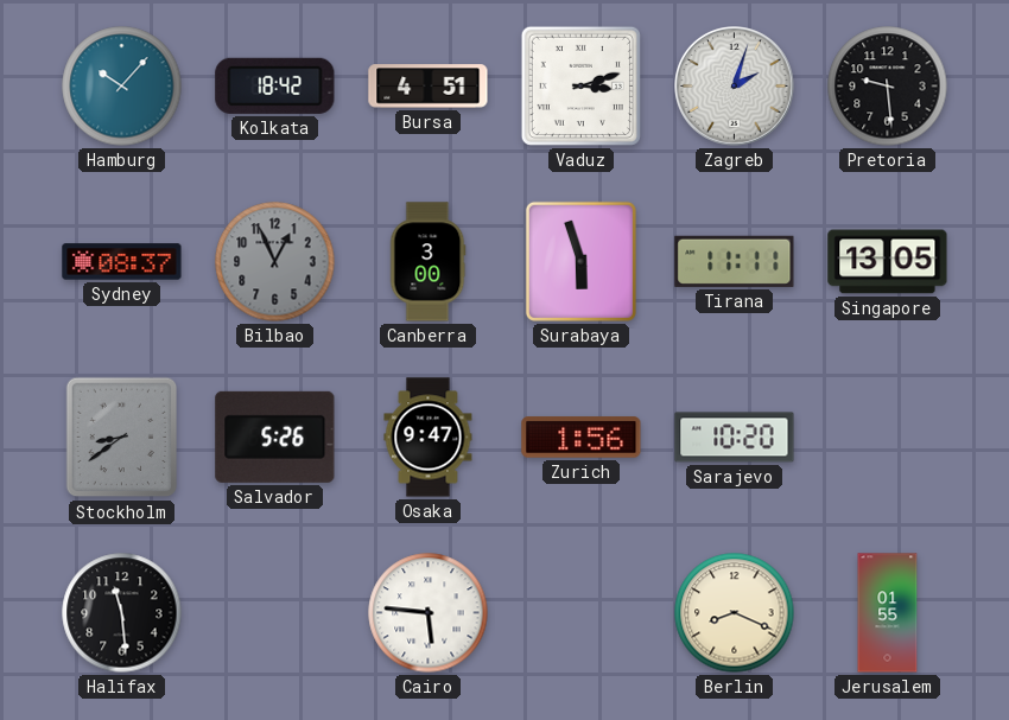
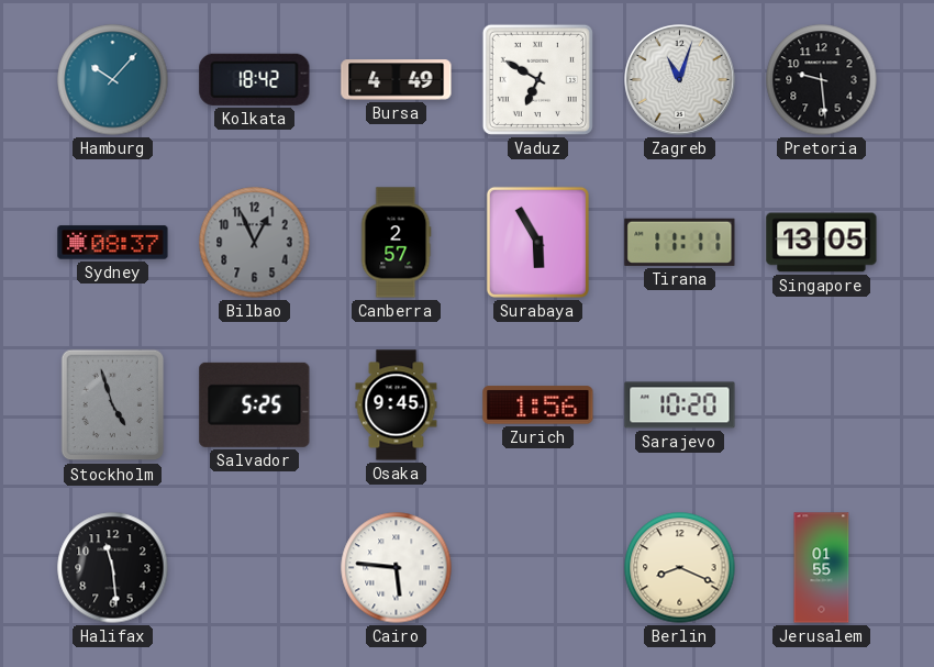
Bursa: 4:51 -> 4:49
Vaduz: 3:12 -> 6:50
Zagreb: 2:03 -> 11:03
Canberra: 3:00 -> 2:57
Surabaya: 5:57 -> 5:55
Stockholm: 8:39 -> 4:57
Salvador: 5:26 -> 5:25
Osaka: 9:47 -> 9:45
